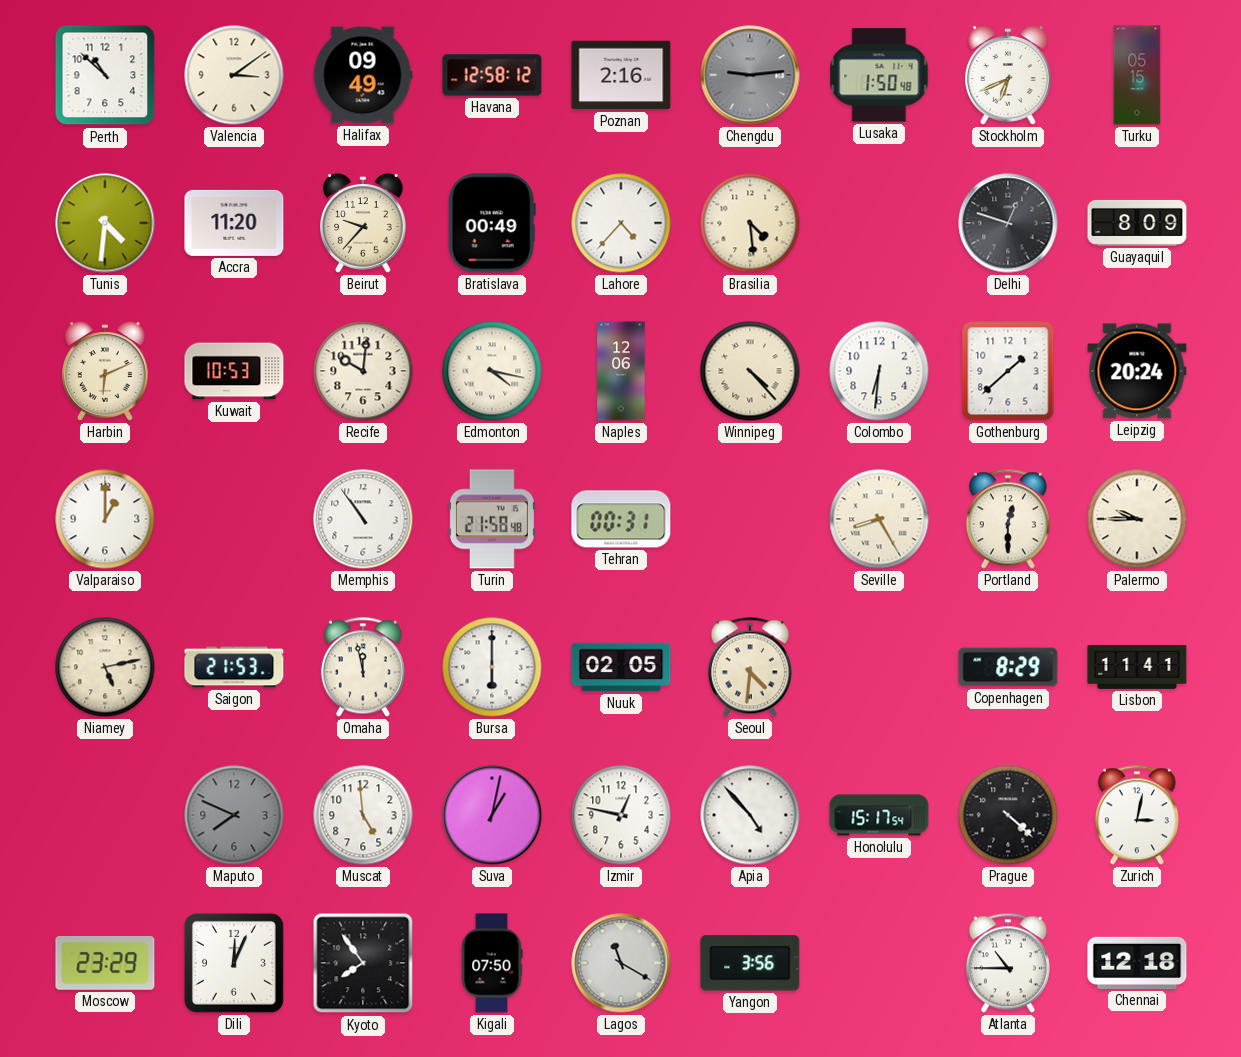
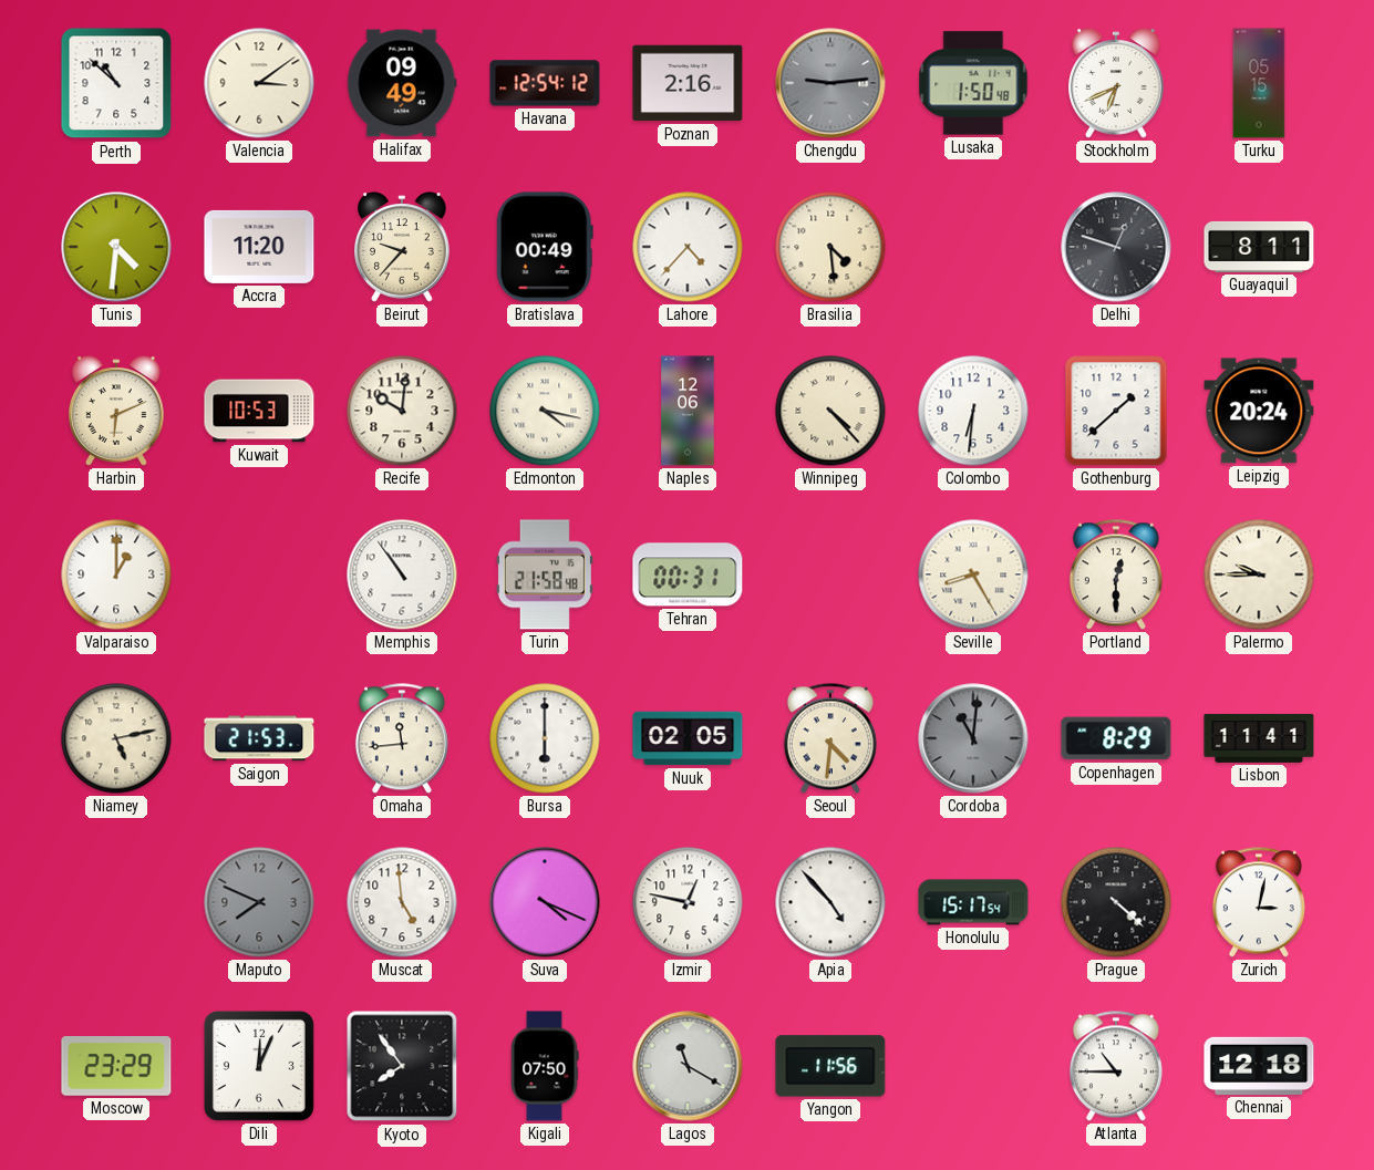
Havana: 12:58 -> 12:54
Guayaquil: 8:09 -> 8:11
Omaha: 11:58 -> 11:44
Cordoba: none -> 11:01
Suva: 1:02 -> 4:19
Yangon: 3:56 -> 11:56
